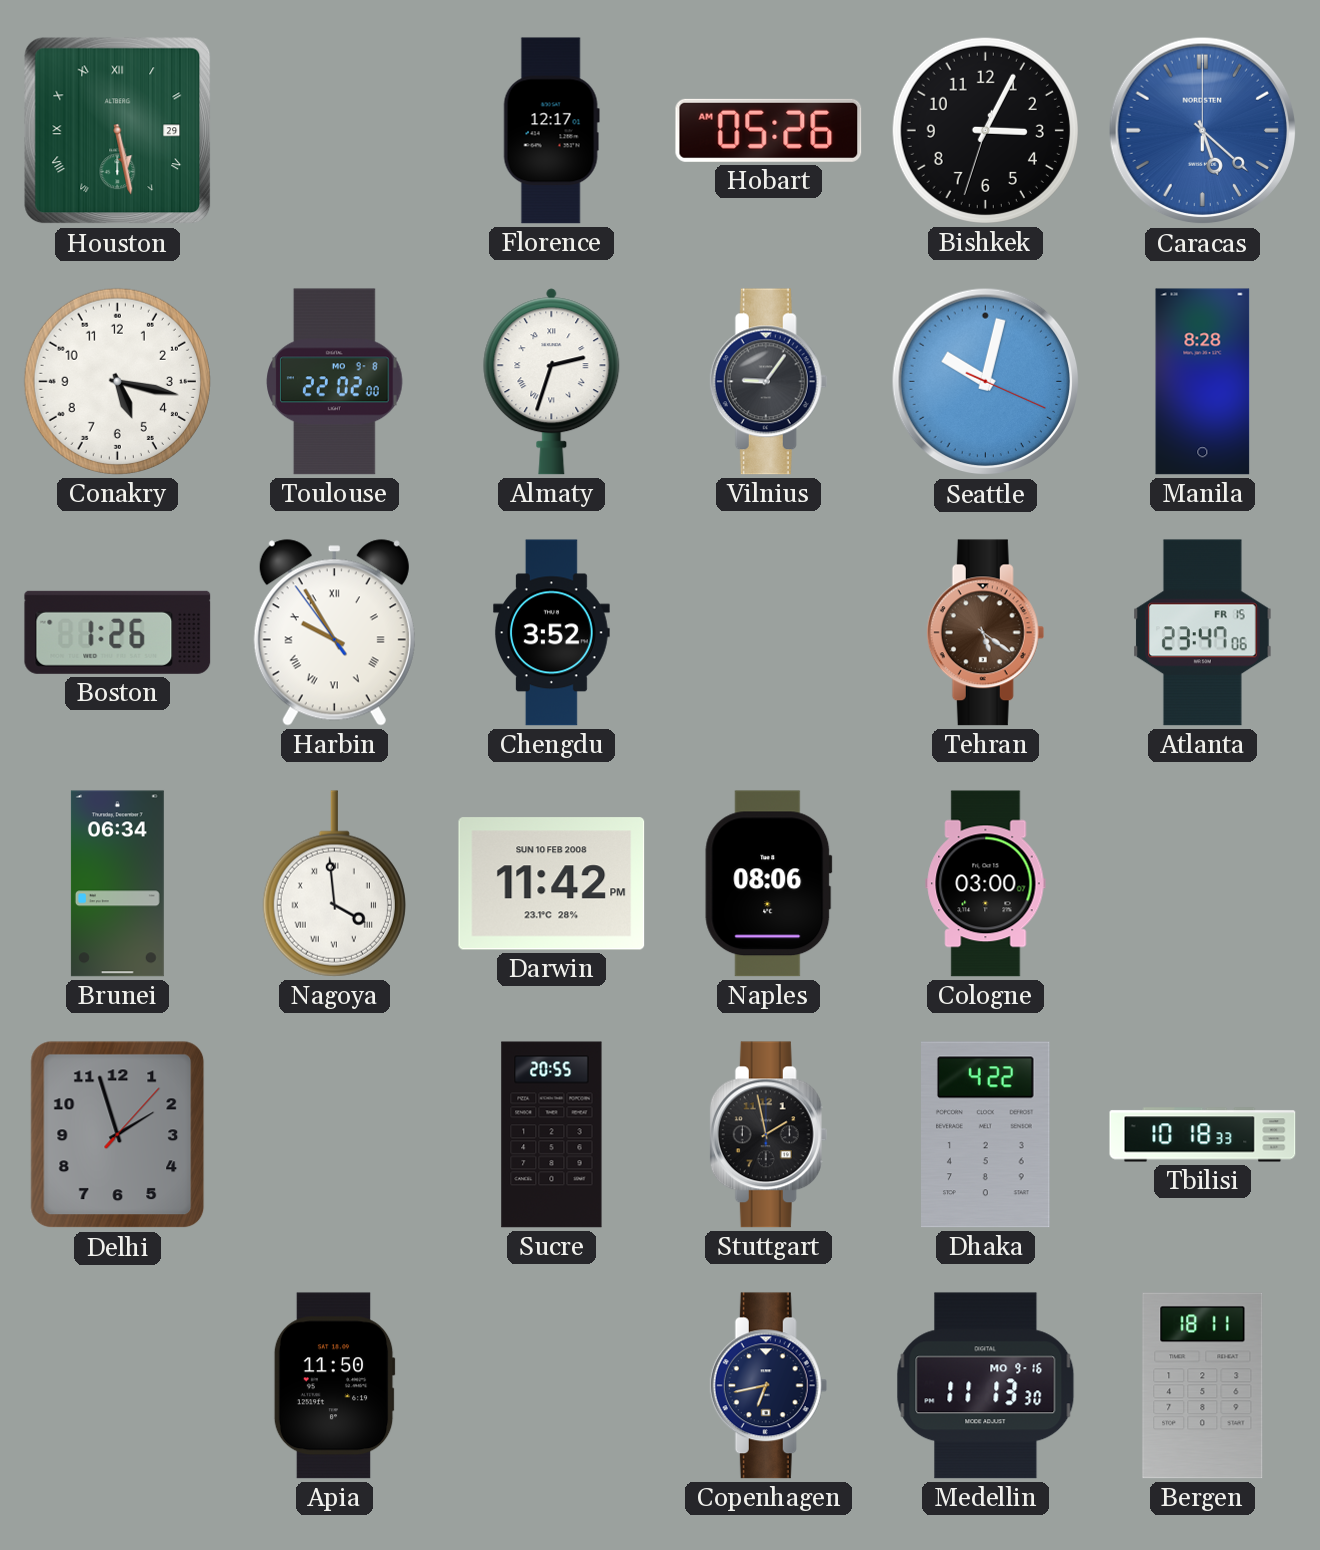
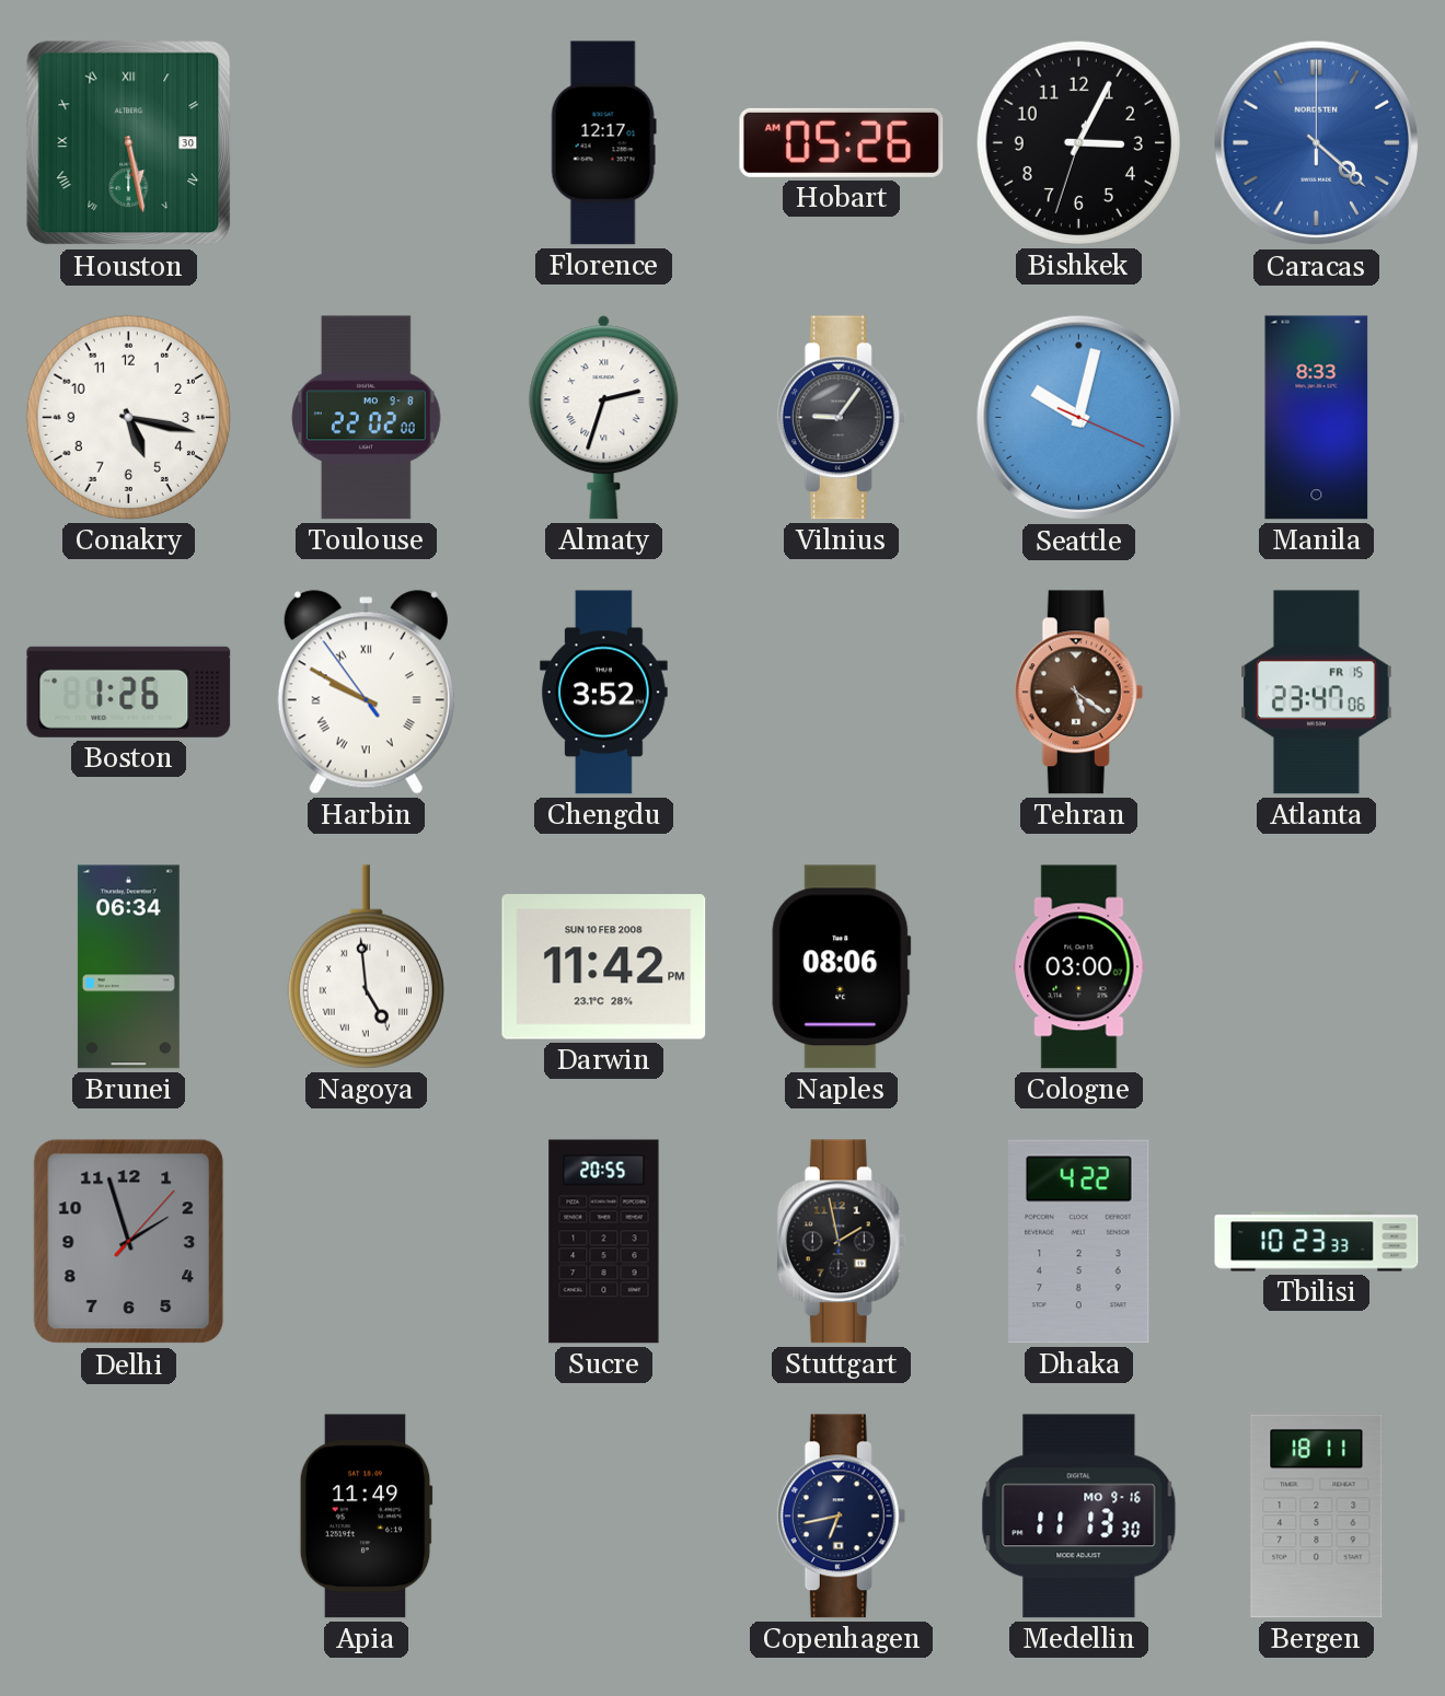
Houston date: 29 -> 30
Caracas: 5:22 -> 4:22
Manila: 8:28 -> 8:33
Harbin: 9:54 -> 9:49
Nagoya: 3:59 -> 4:59
Tbilisi: 10:18 -> 10:23
Apia: 11:50 -> 11:49
